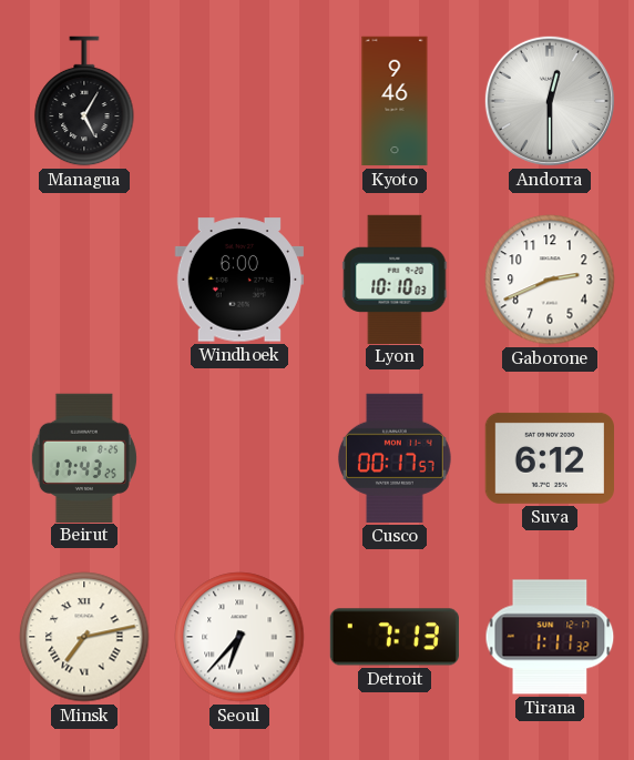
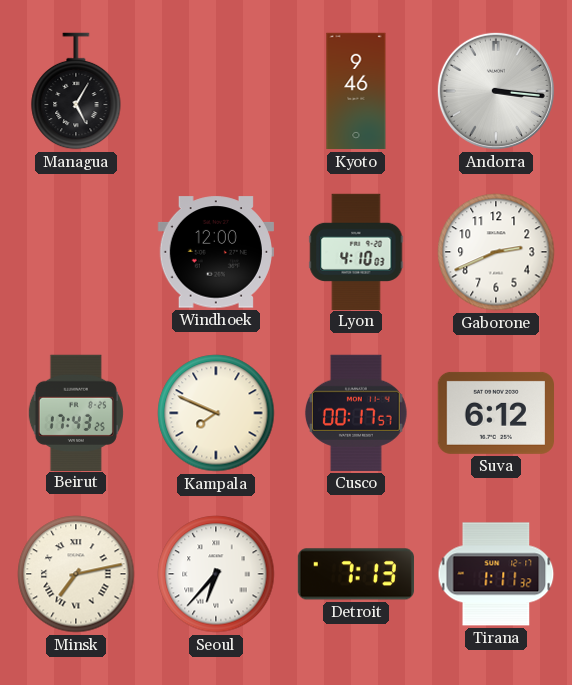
Andorra: 12:30 -> 3:16
Windhoek: 6:00 -> 12:00
Lyon: 10:10 -> 4:10
Kampala: none -> 7:49
